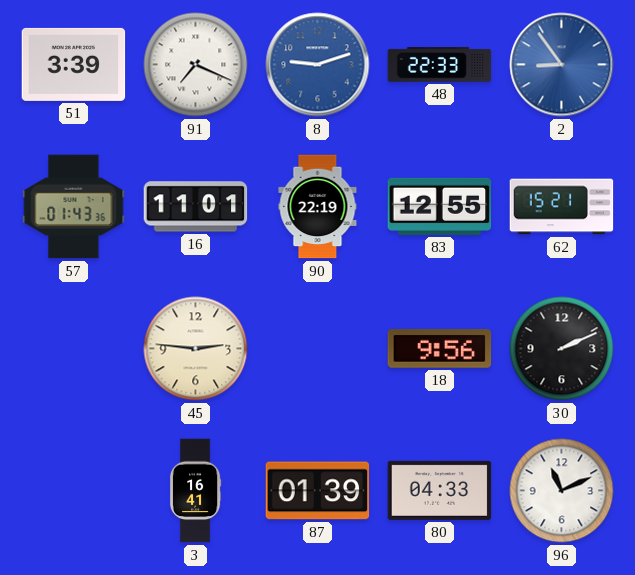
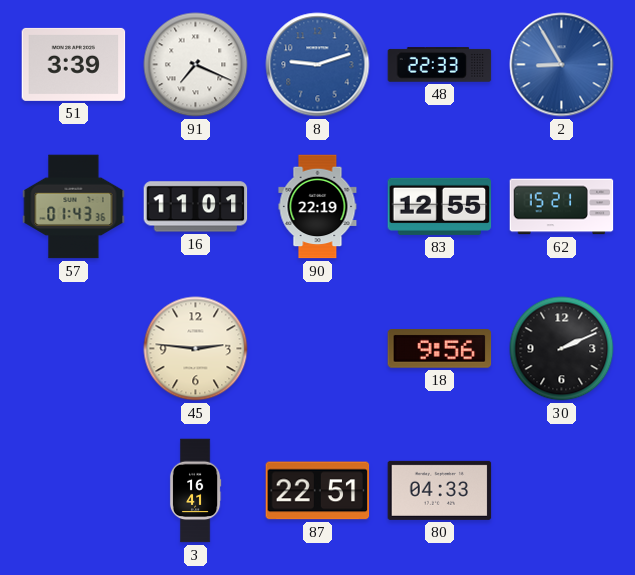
2: 8:54 -> 8:55
87: 01:39 -> 22:51
96: 11:11 -> none
